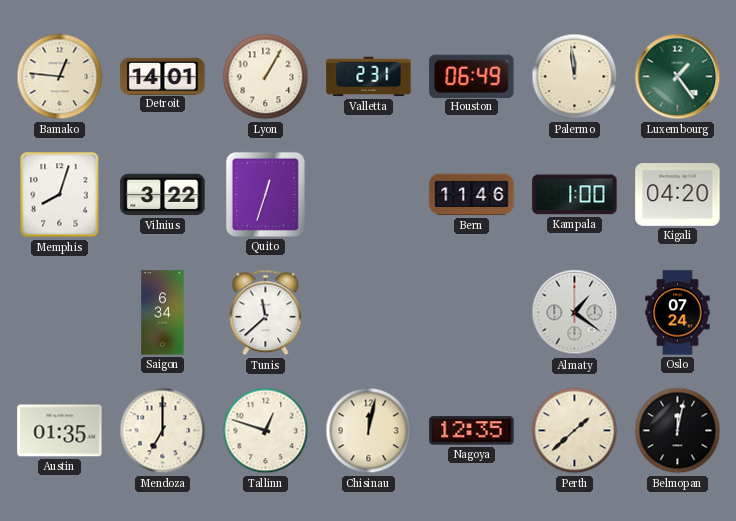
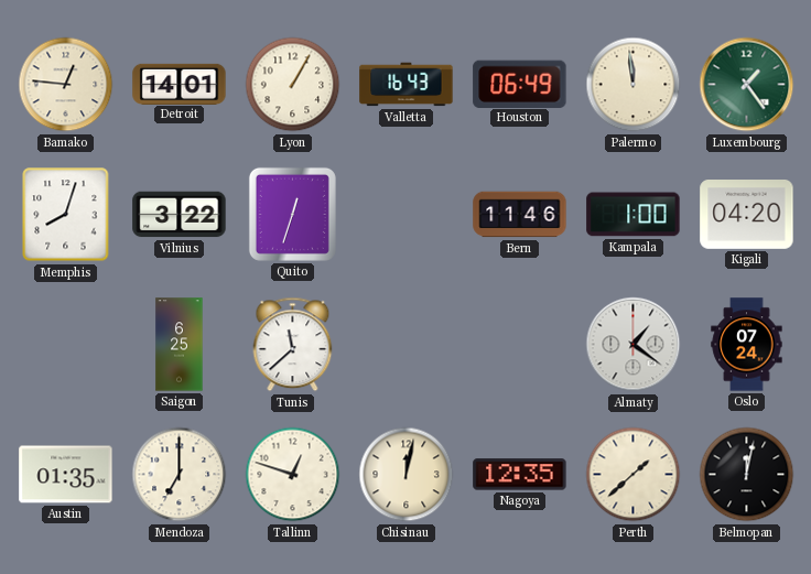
Valletta: 2:31 -> 16:43
Saigon: 6:34 -> 6:25
